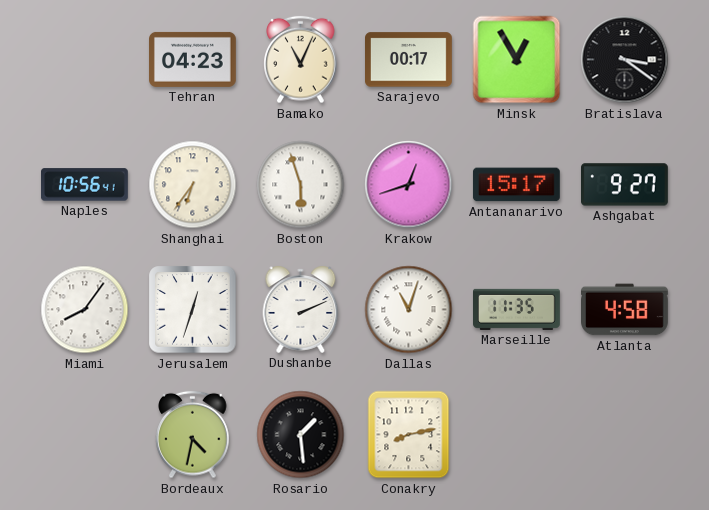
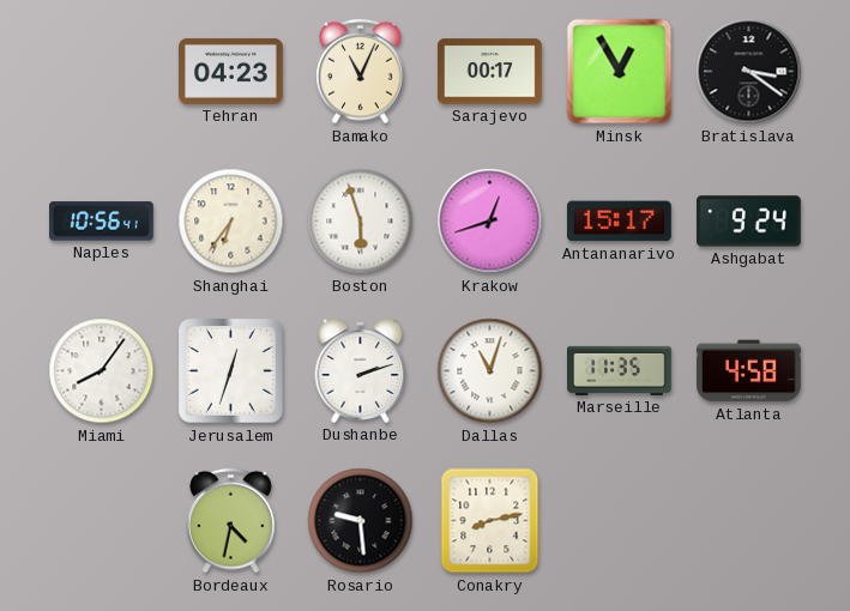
Ashgabat: 9:27 -> 9:24
Dushanbe: 2:11 -> 2:12
Rosario: 1:29 -> 9:29
